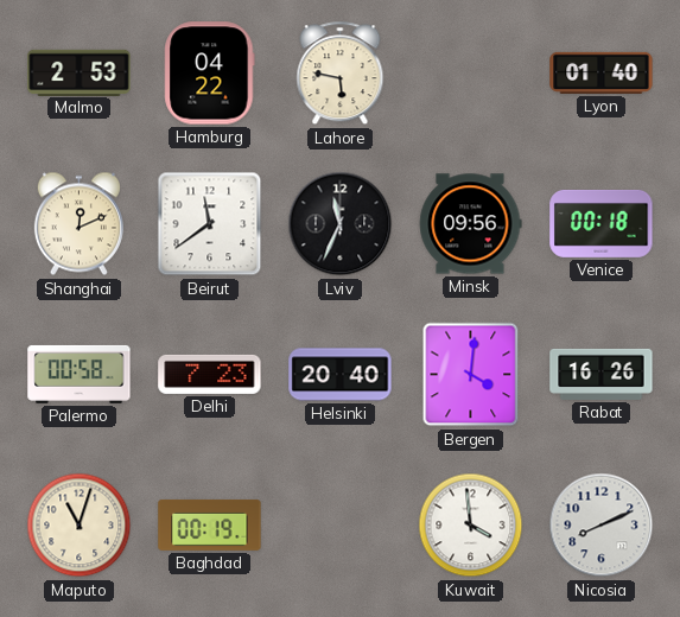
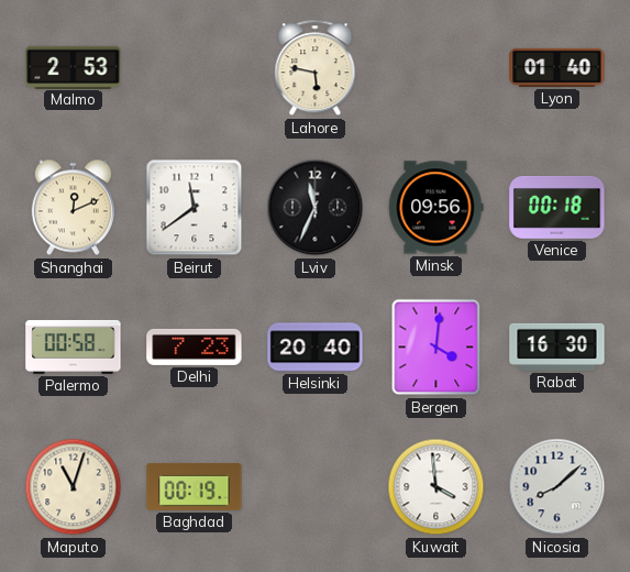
Hamburg: 04:22 -> none
Rabat: 16:26 -> 16:30
Nicosia: 8:11 -> 8:08
